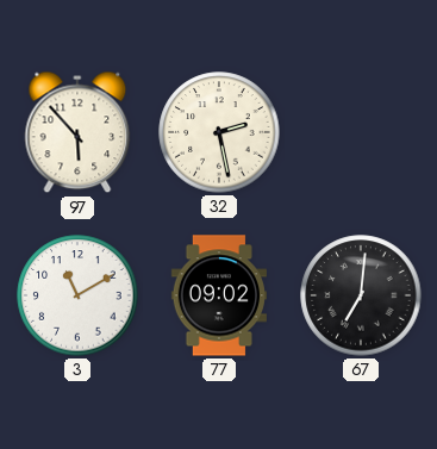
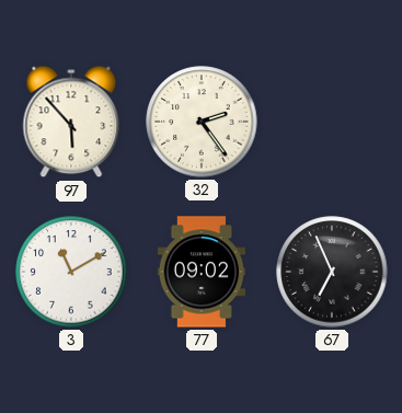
32: 2:28 -> 2:24
67: 7:01 -> 6:56
